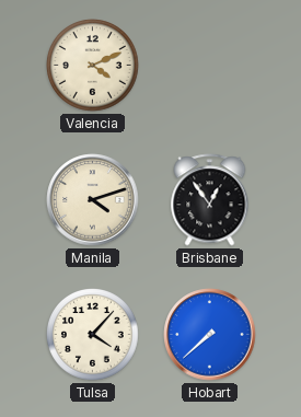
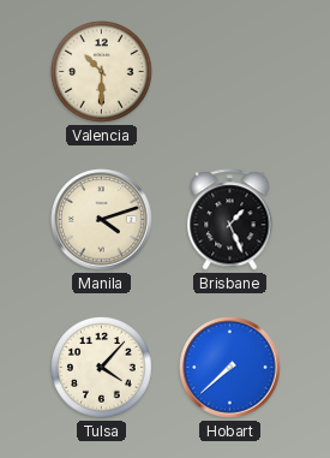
Valencia: 4:11 -> 10:30
Brisbane: 12:54 -> 1:26
